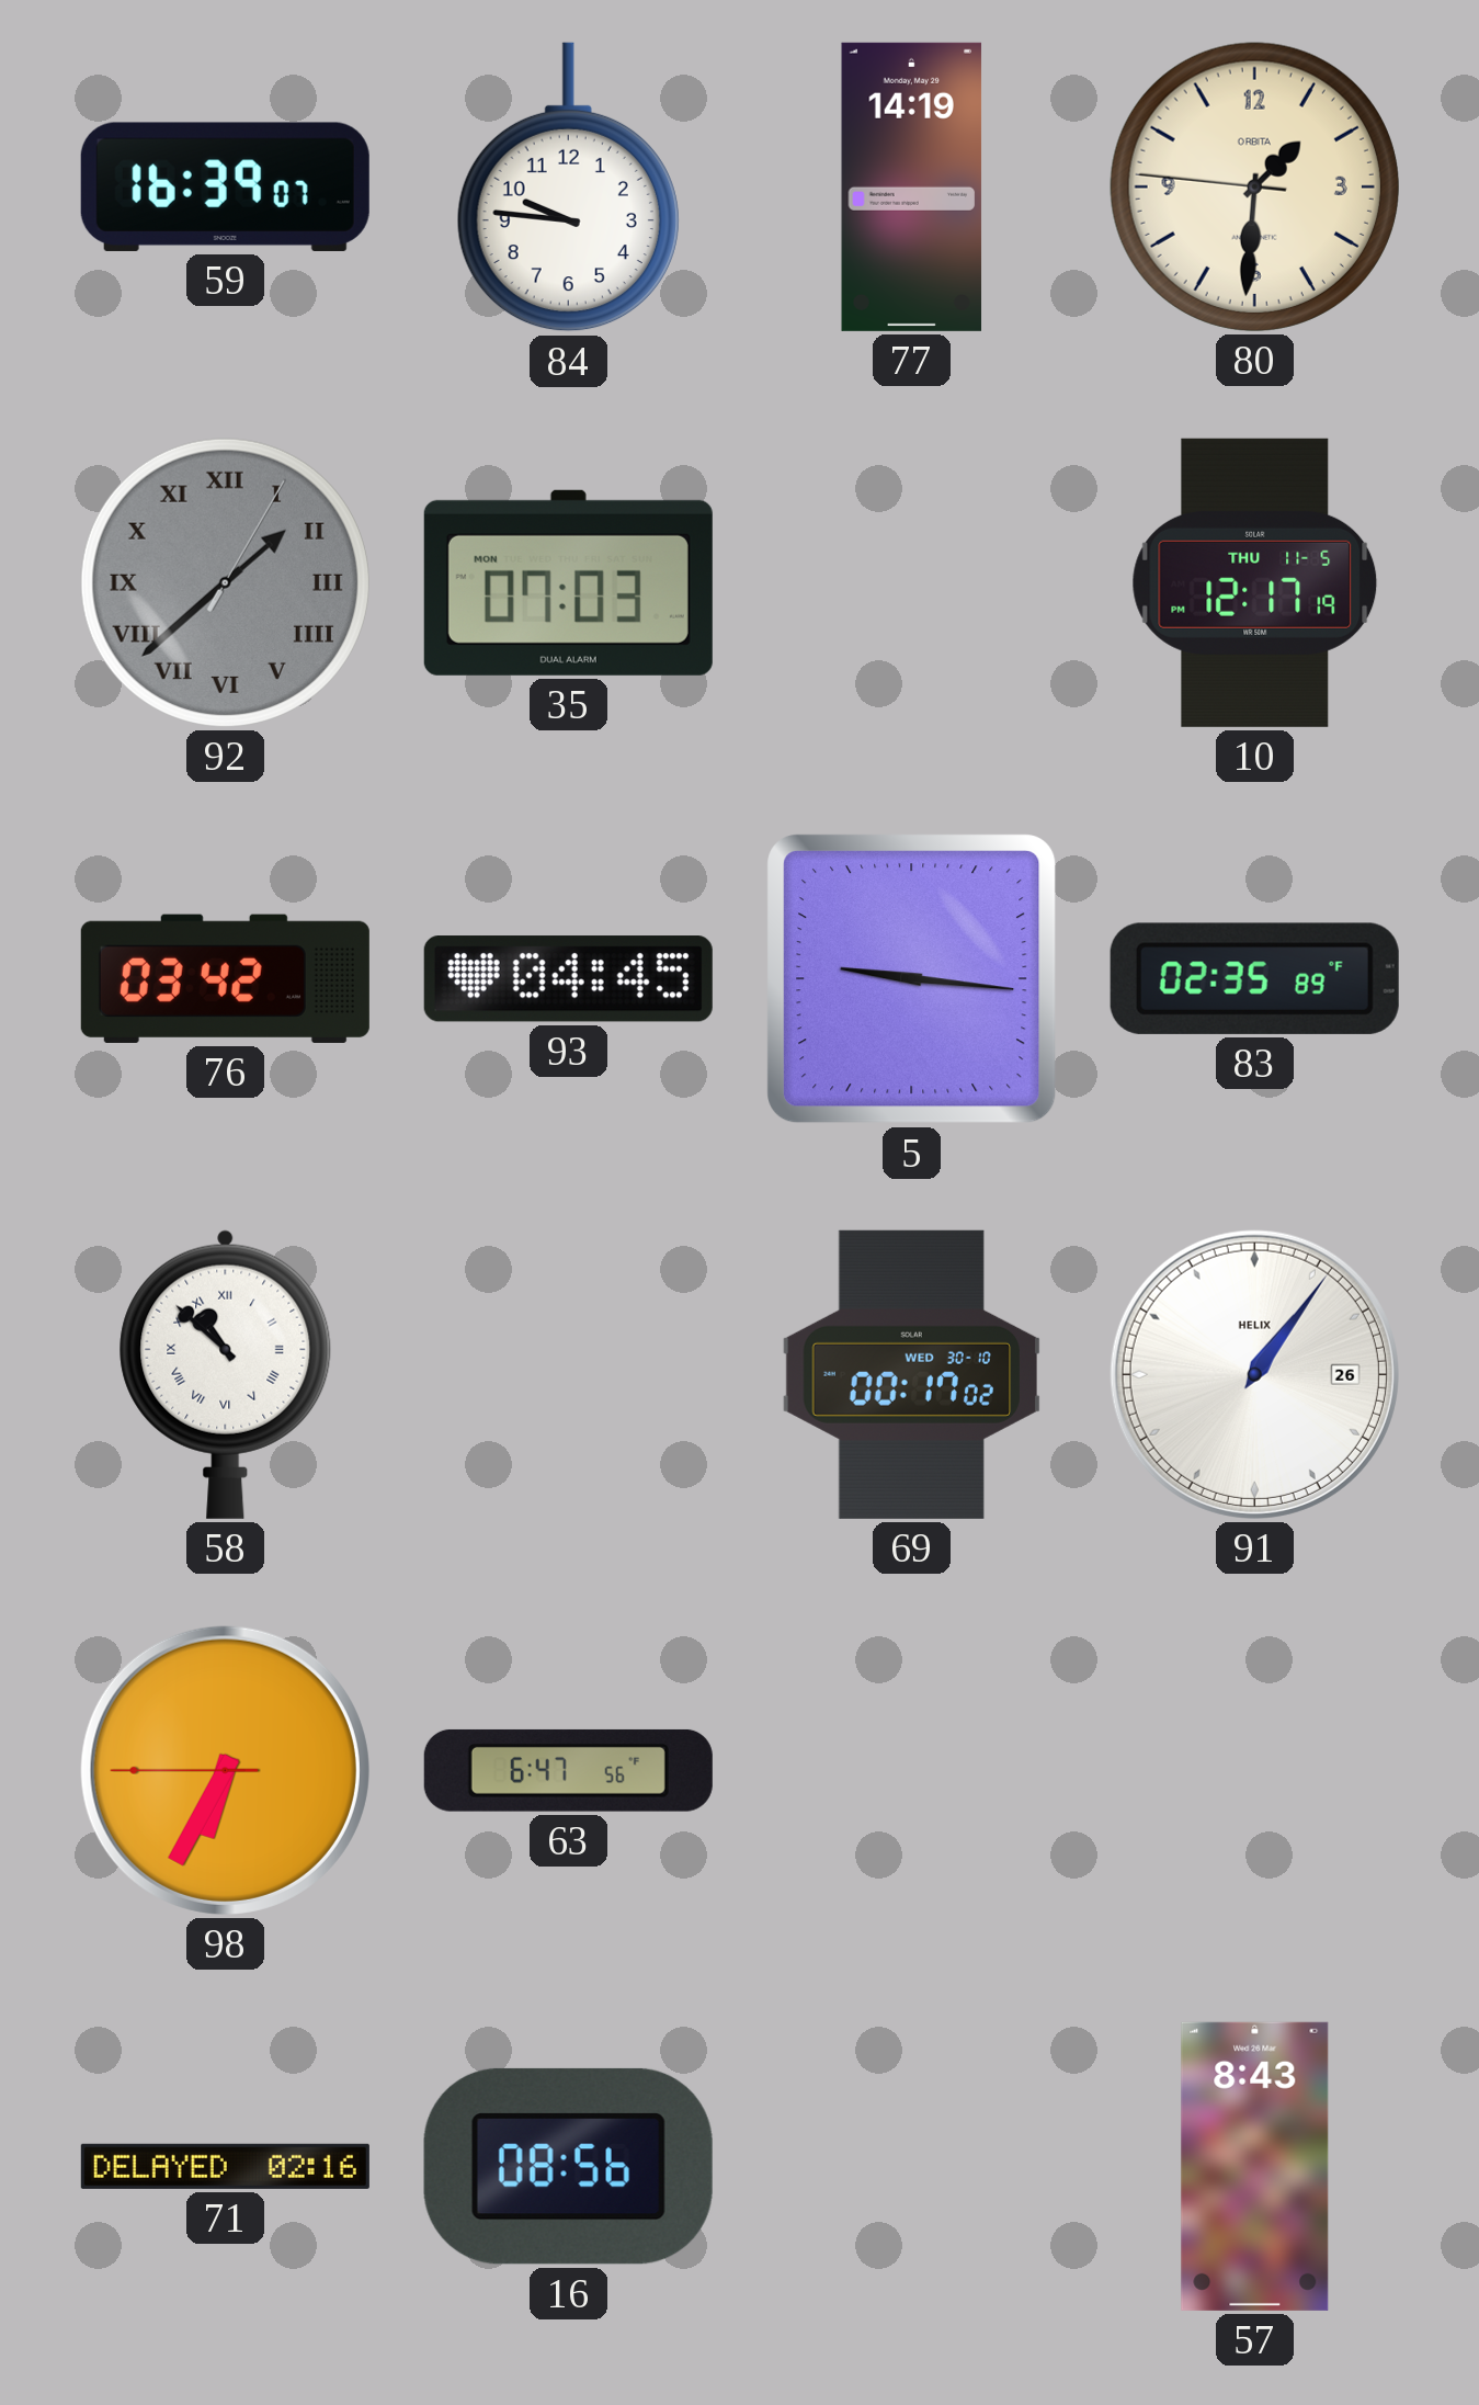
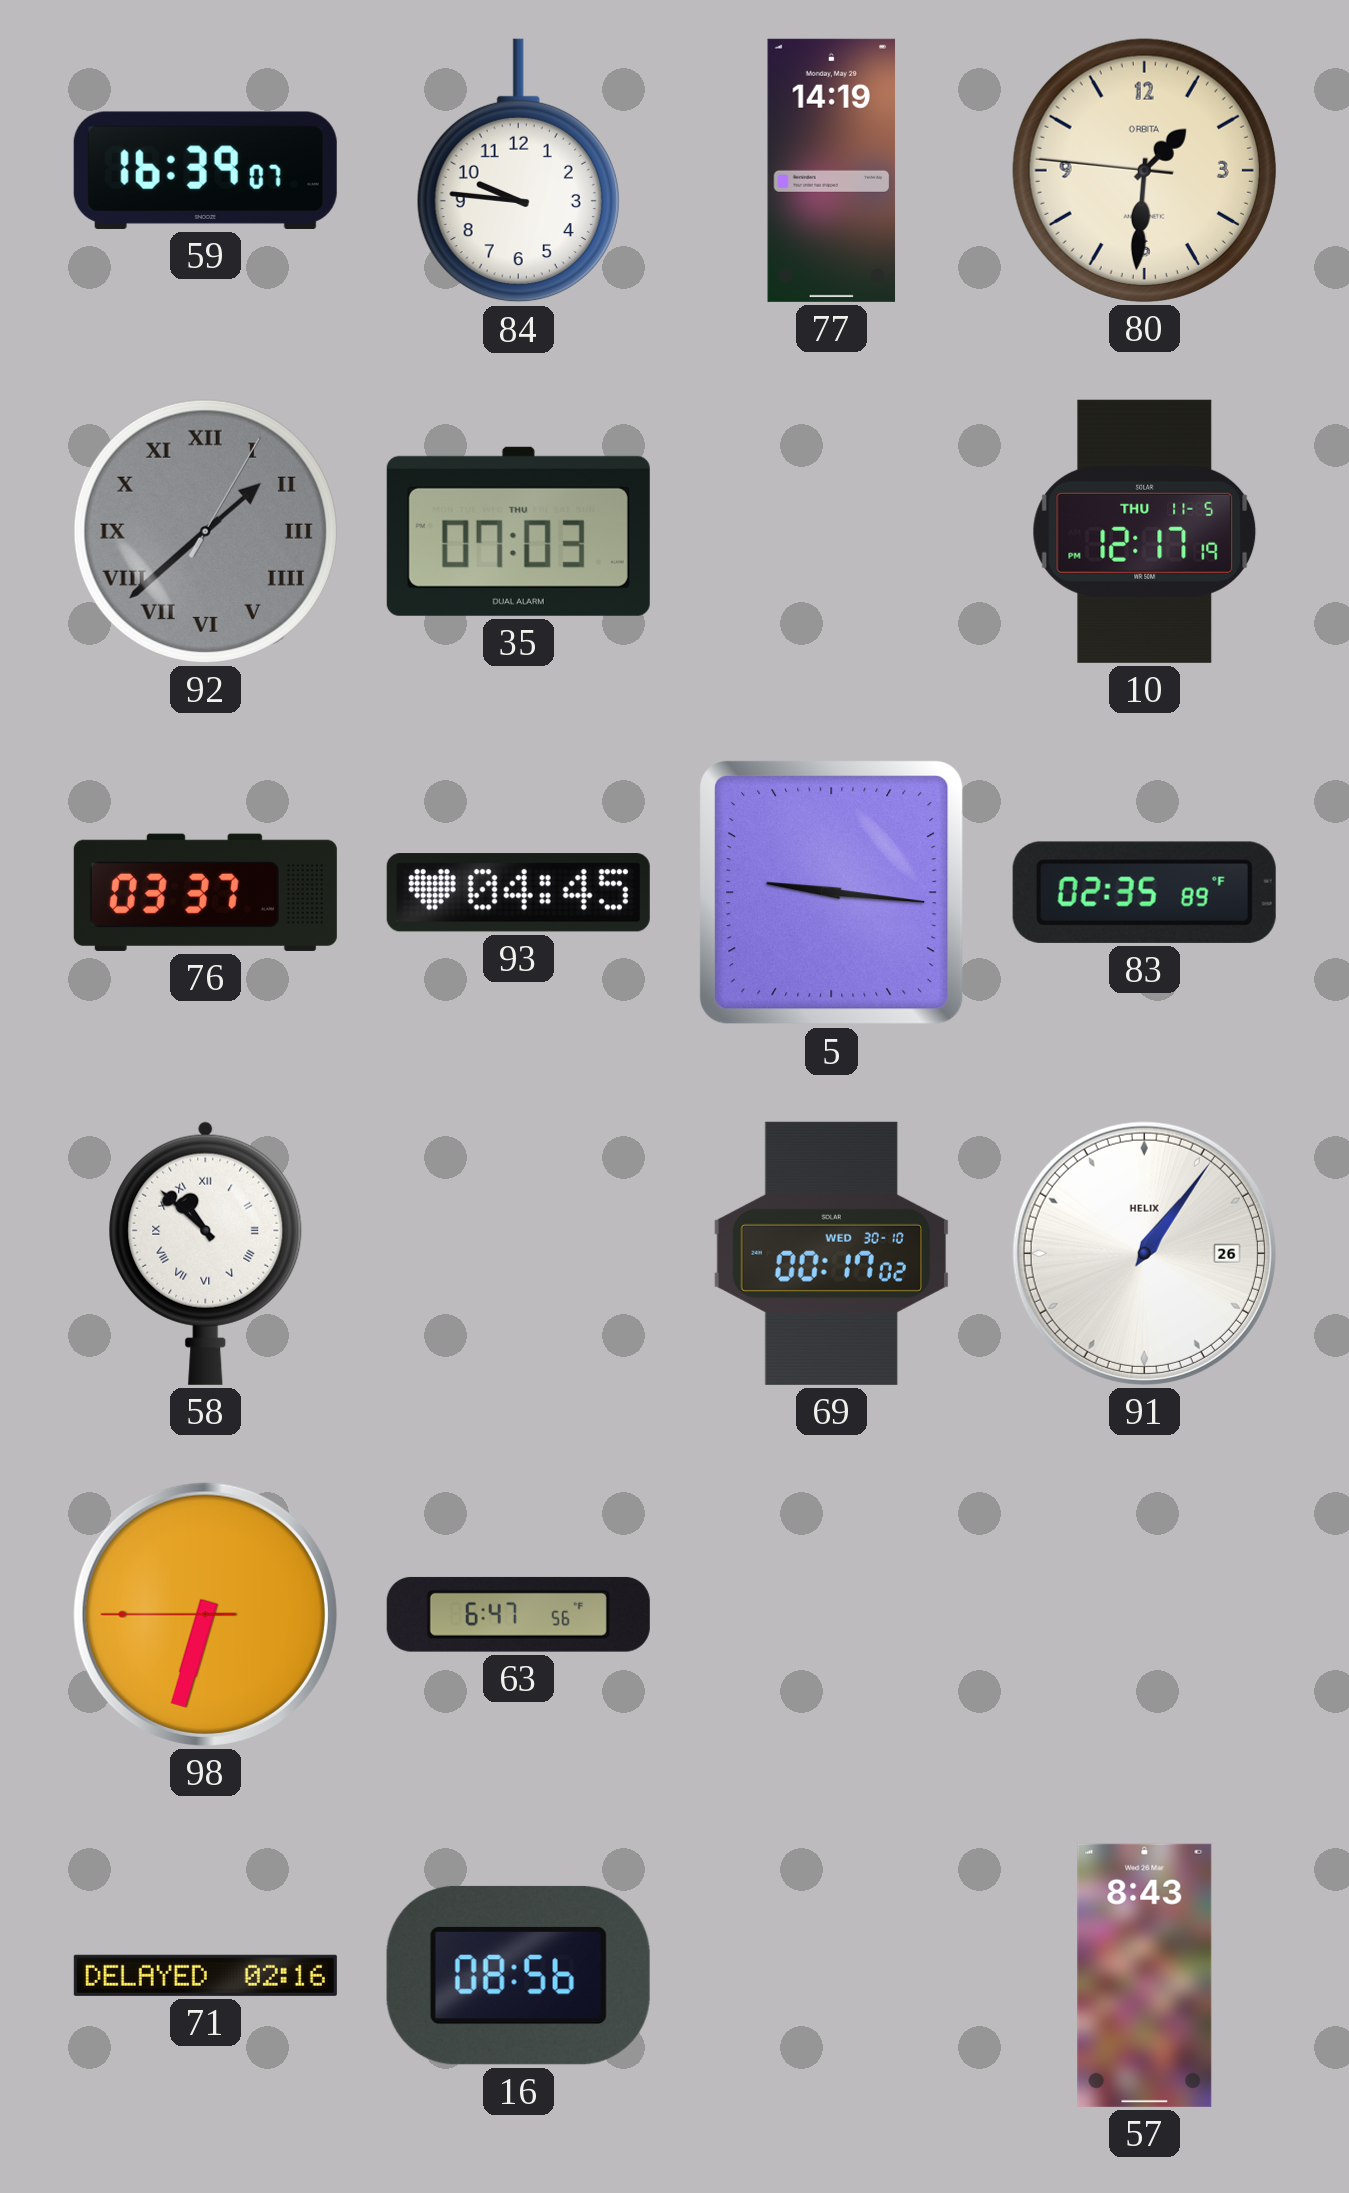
35 date: MON -> THU
76: 03:42 -> 03:37
98: 6:34 -> 6:32
